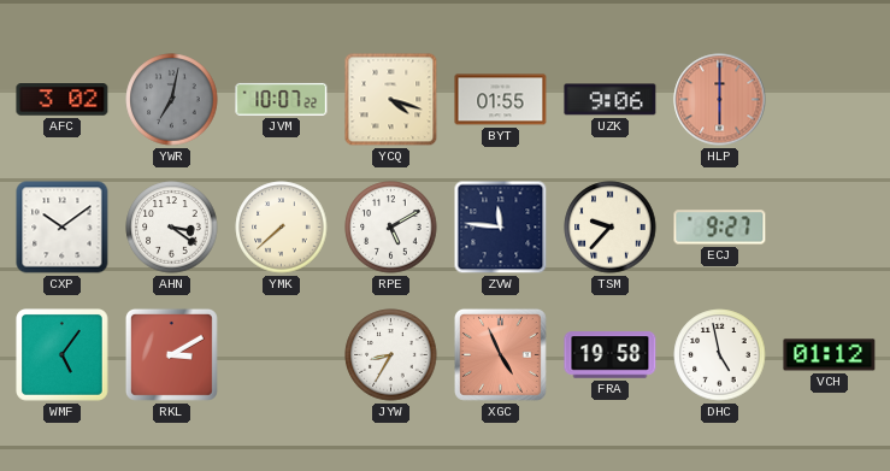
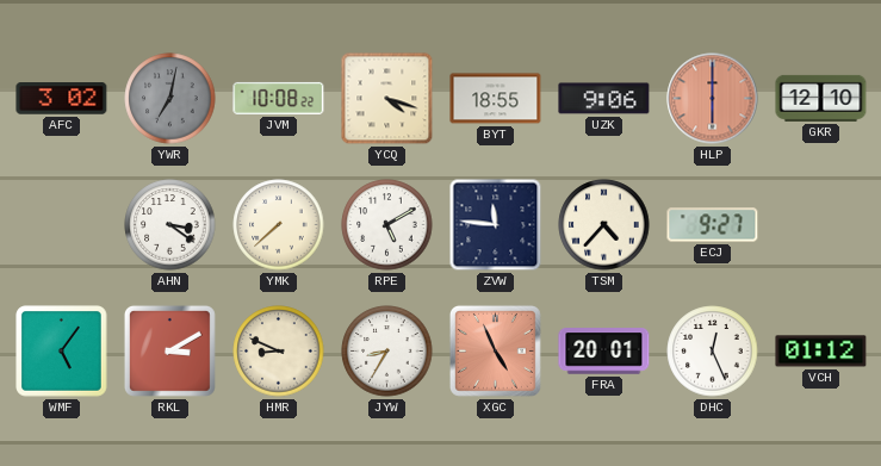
JVM: 10:07 -> 10:08
BYT: 01:55 -> 18:55
GKR: none -> 12:10
CXP: 10:09 -> none
TSM: 9:37 -> 4:37
HMR: none -> 8:49
FRA: 19:58 -> 20:01
DHC: 4:58 -> 12:26
